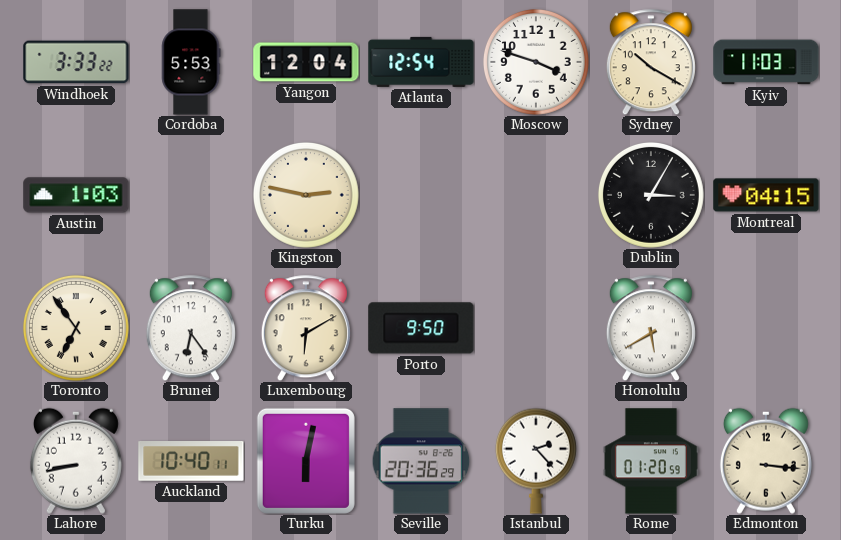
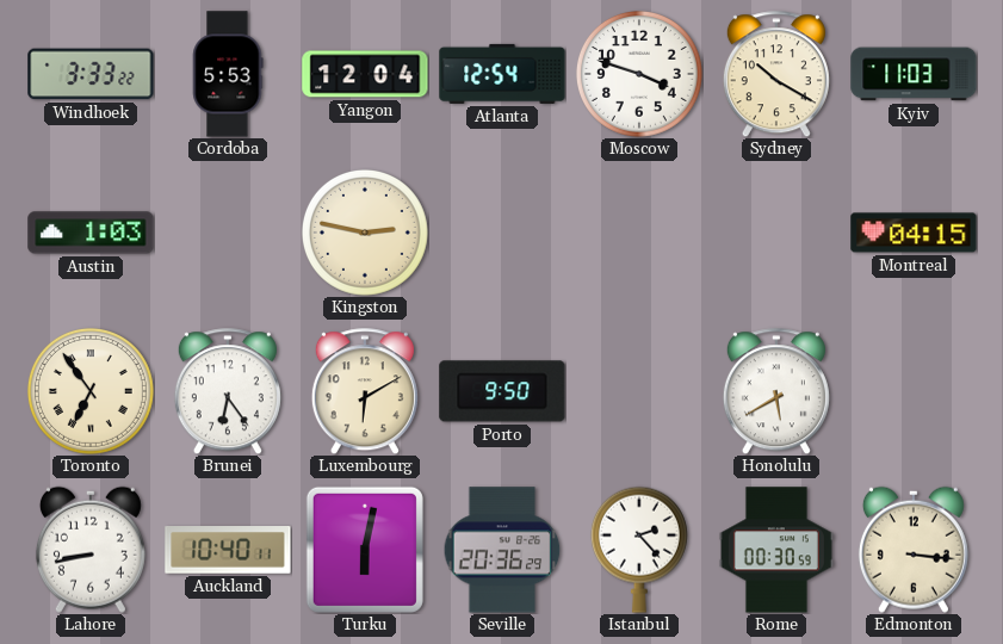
Dublin: 3:05 -> none
Rome: 01:20 -> 00:30
